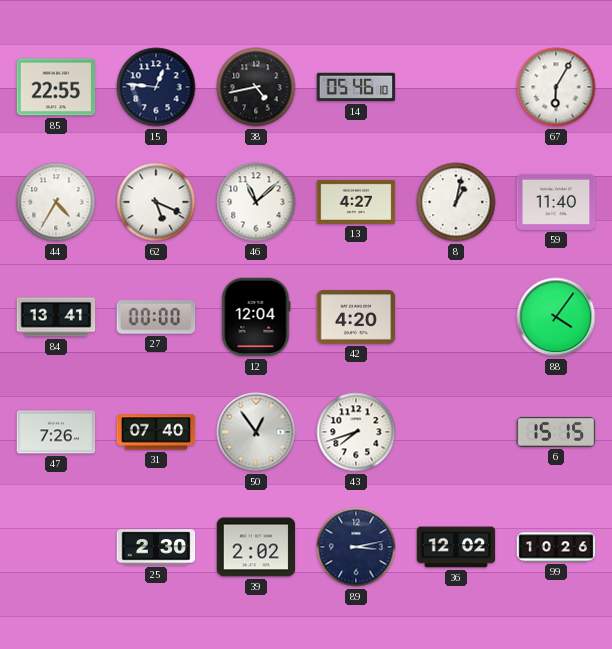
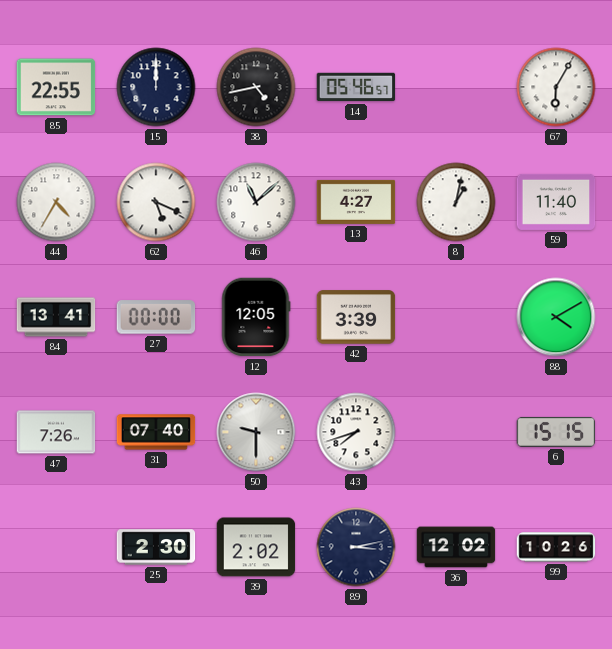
15: 12:46 -> 12:00
14: 05:46:10 -> 05:46:57
12: 12:04 -> 12:05
42: 4:20 -> 3:39
88: 4:06 -> 4:10
50: 12:54 -> 9:30
